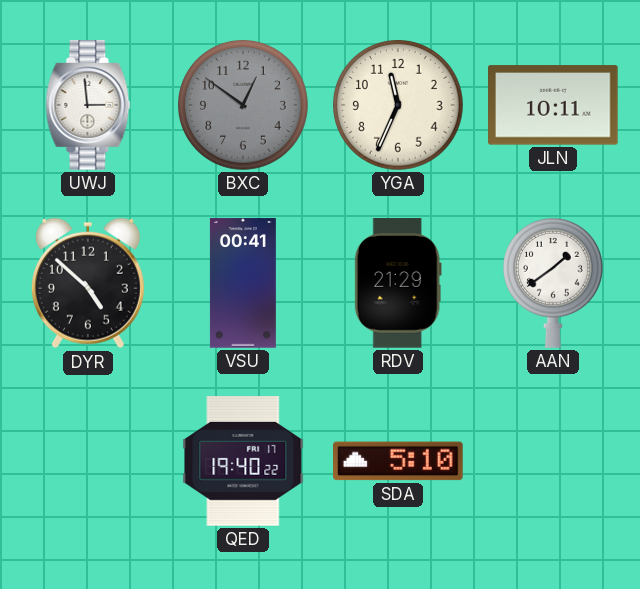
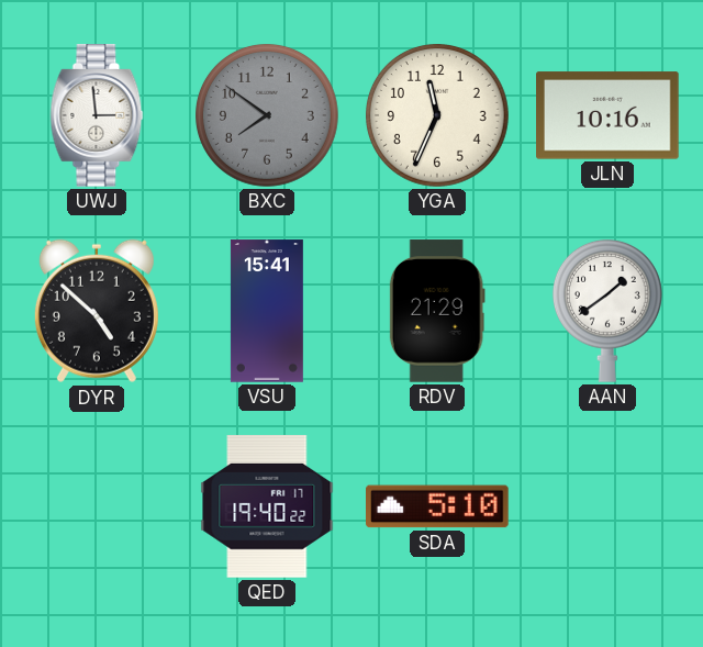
BXC: 12:51 -> 7:51
JLN: 10:11 -> 10:16
VSU: 00:41 -> 15:41
